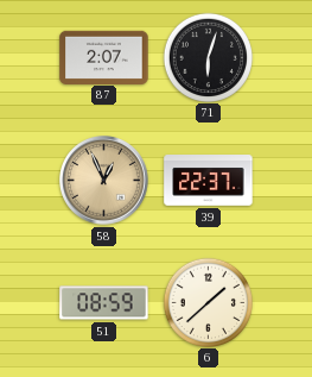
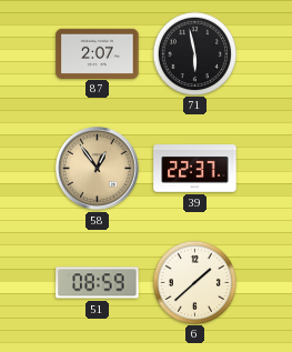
71: 6:03 -> 5:58
58: 12:56 -> 12:54
